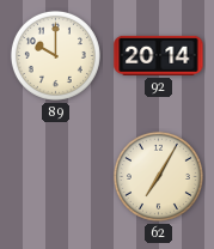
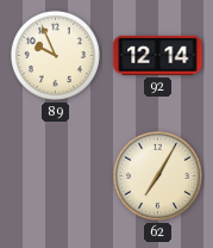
89: 10:00 -> 9:56
92: 20:14 -> 12:14
